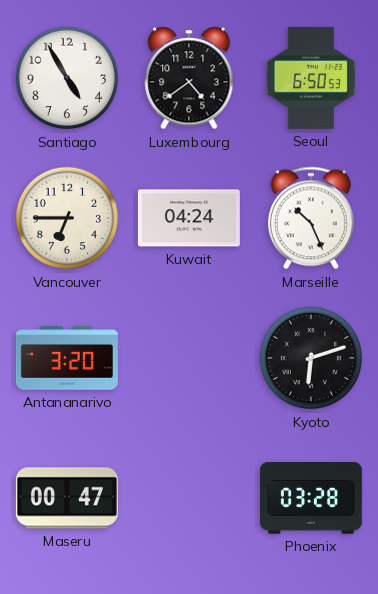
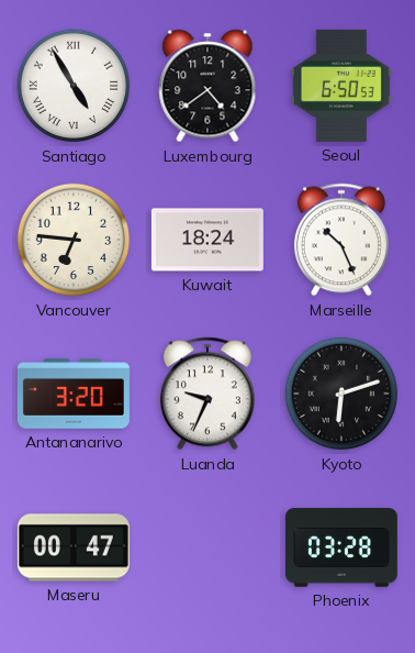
Santiago numerals: Arabic -> Roman
Vancouver: 6:45 -> 6:46
Kuwait: 04:24 -> 18:24
Luanda: none -> 9:34
